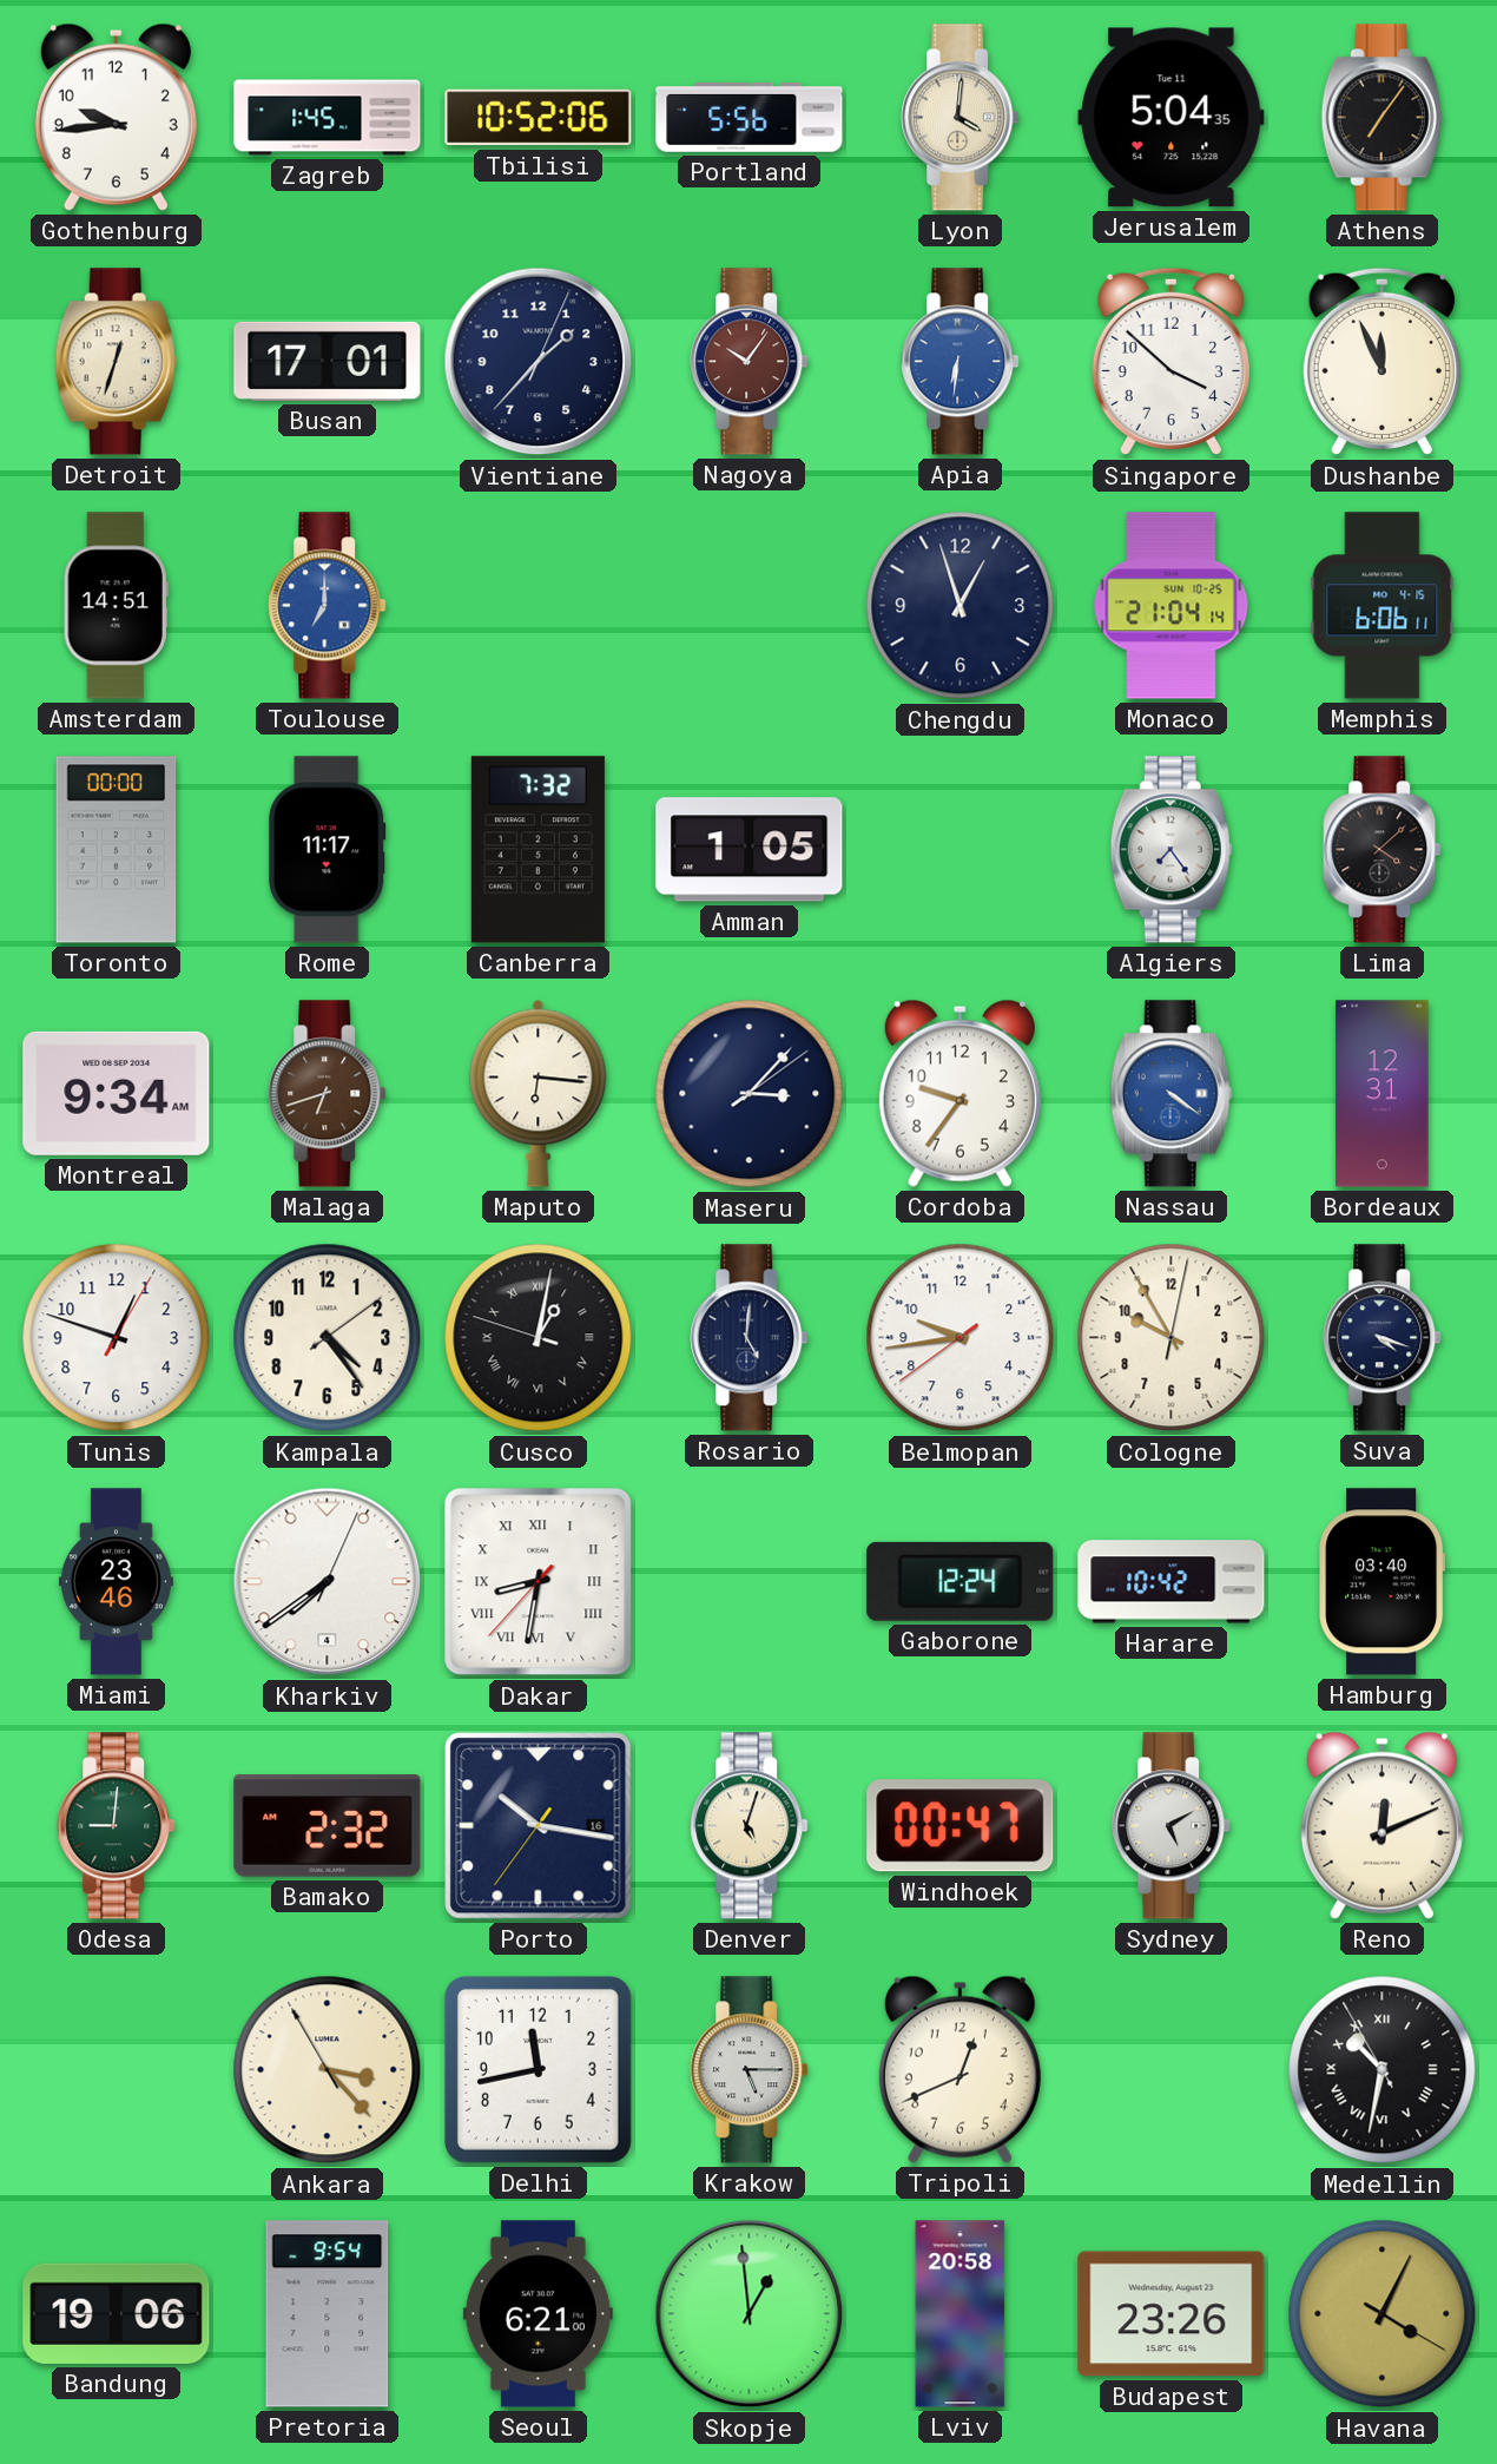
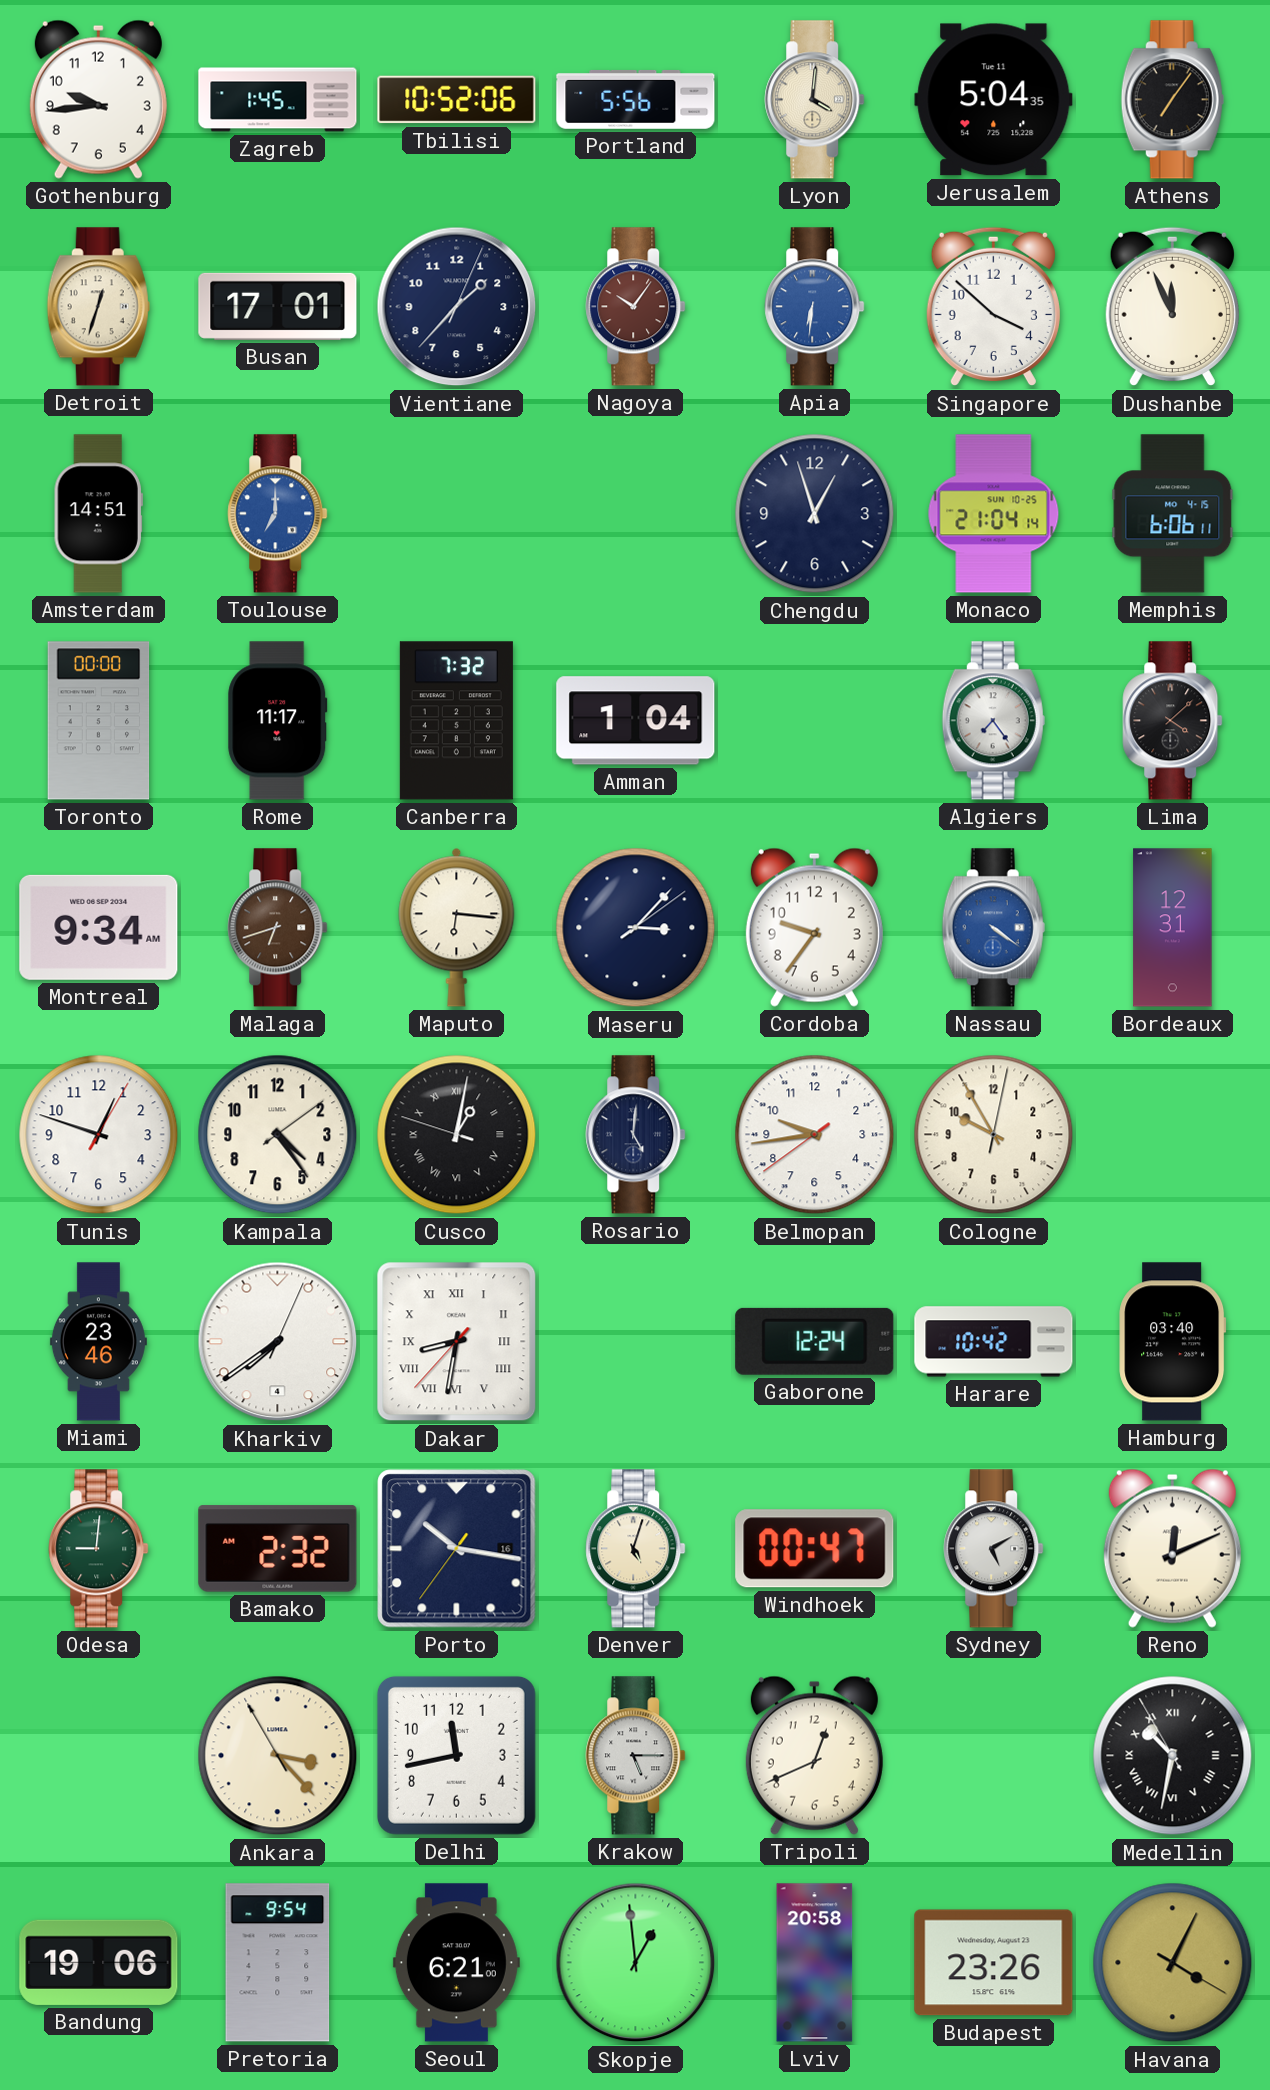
Amman: 1:05 -> 1:04
Suva: 4:18 -> none
